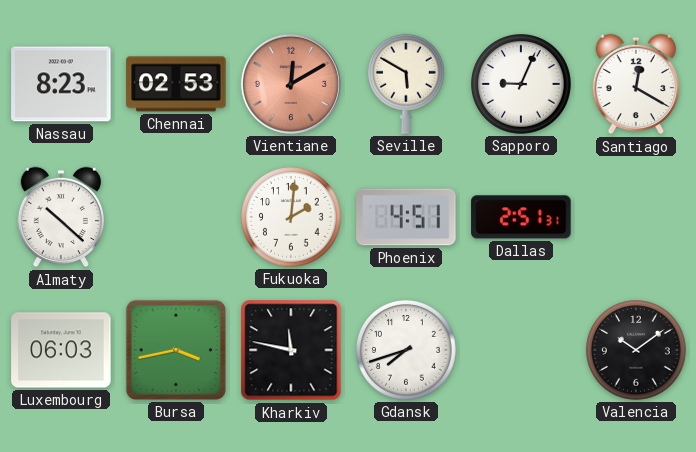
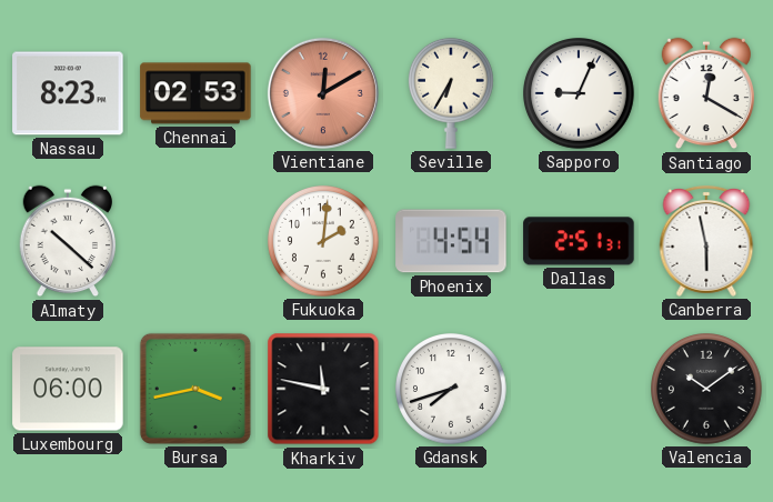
Seville: 5:50 -> 6:35
Phoenix: 4:51 -> 4:54
Canberra: none -> 5:58
Luxembourg: 06:03 -> 06:00
